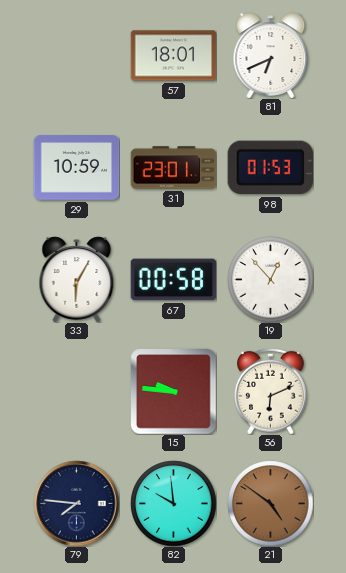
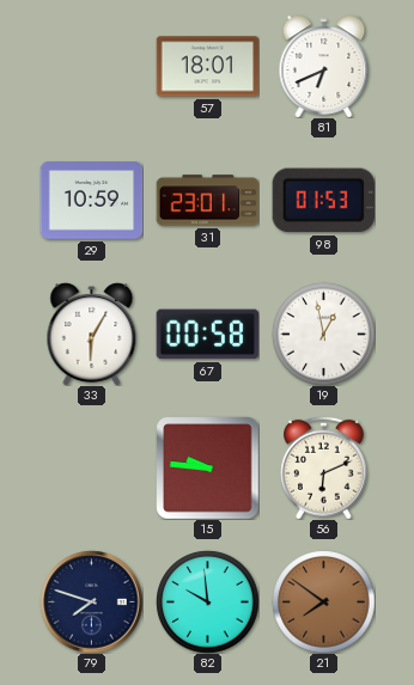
19: 12:53 -> 12:58
79: 7:46 -> 7:48
21: 4:51 -> 7:51
